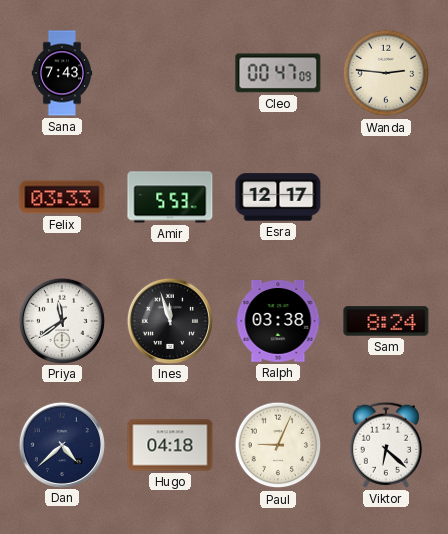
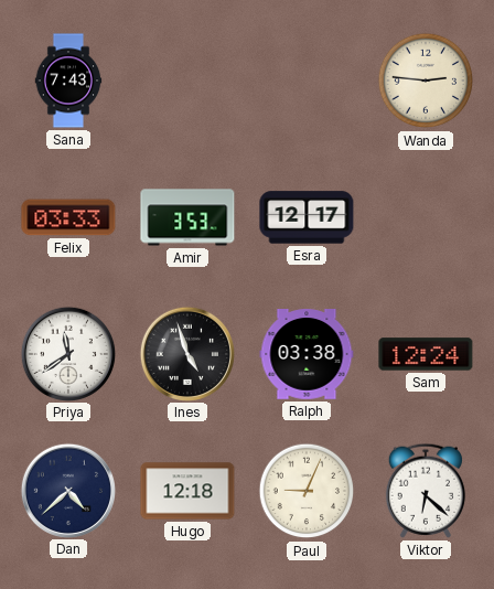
Cleo: 00:47 -> none
Amir: 5:53 -> 3:53
Ines: 11:57 -> 4:57
Sam: 8:24 -> 12:24
Hugo: 04:18 -> 12:18
